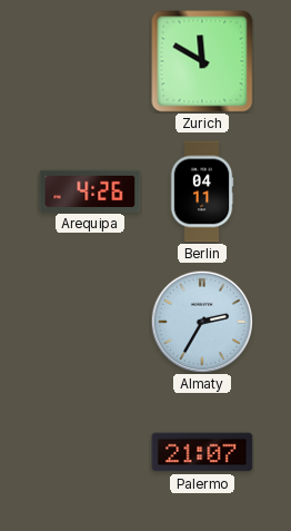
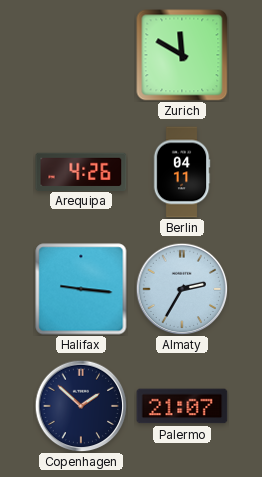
Halifax: none -> 9:16
Copenhagen: none -> 1:52
